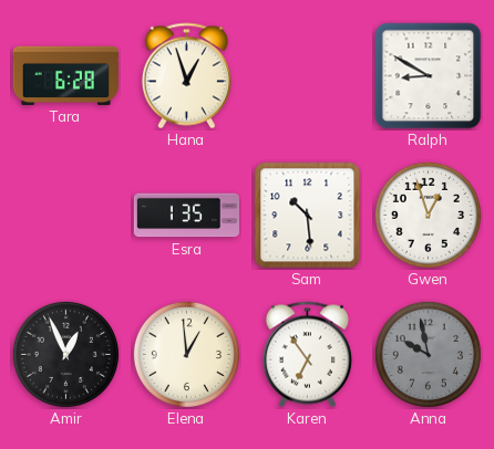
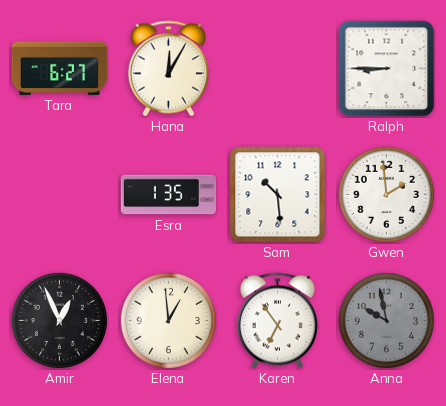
Tara: 6:28 -> 6:27
Hana: 12:57 -> 12:05
Ralph: 8:50 -> 8:45
Gwen: 12:57 -> 1:59
